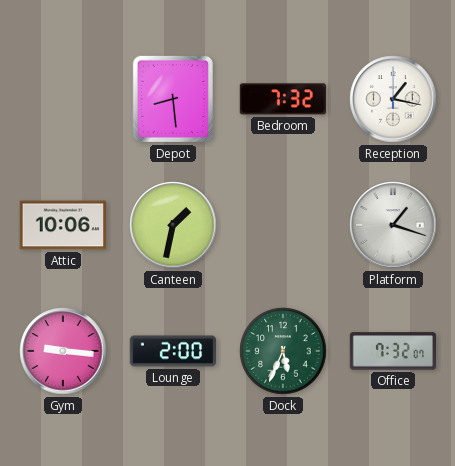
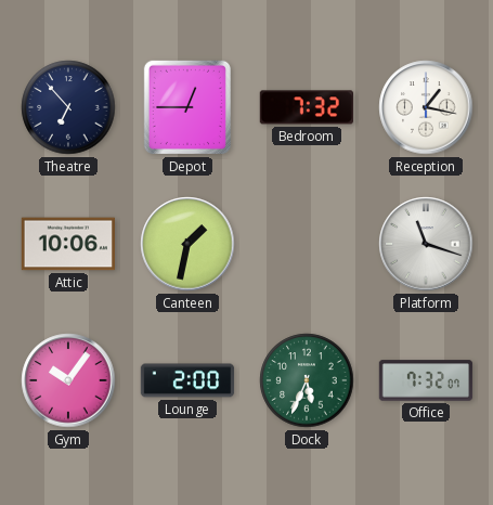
Theatre: none -> 6:53
Depot: 8:29 -> 12:45
Platform: 1:18 -> 11:18
Gym: 9:16 -> 10:06
